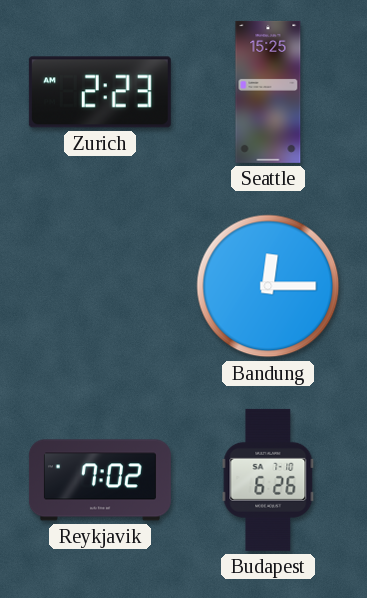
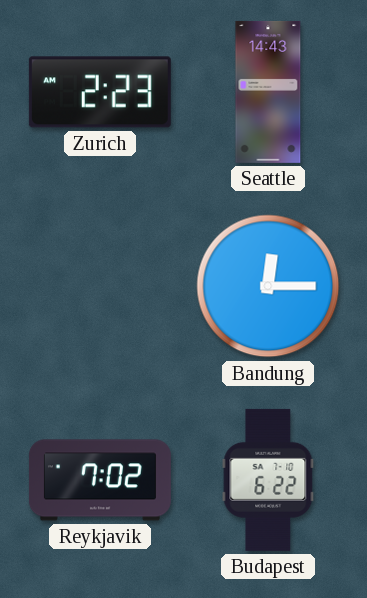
Seattle: 15:25 -> 14:43
Budapest: 6:26 -> 6:22
